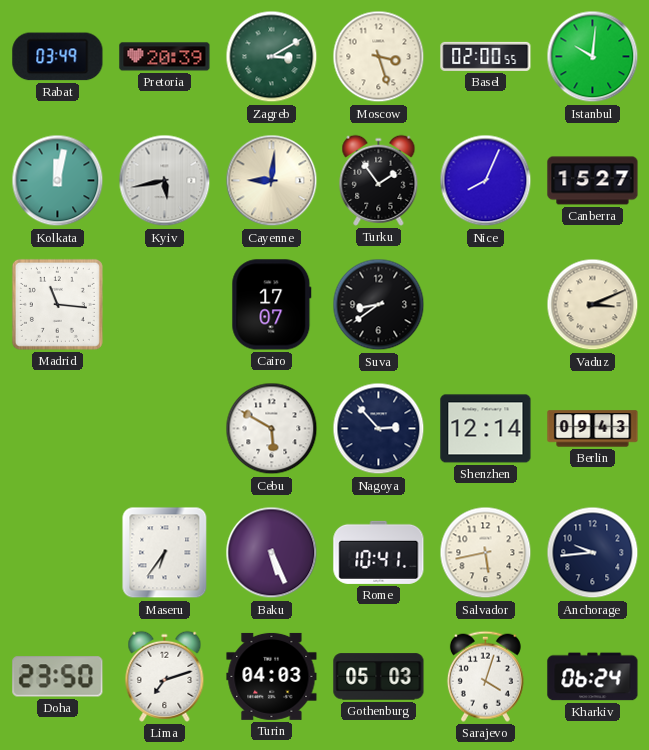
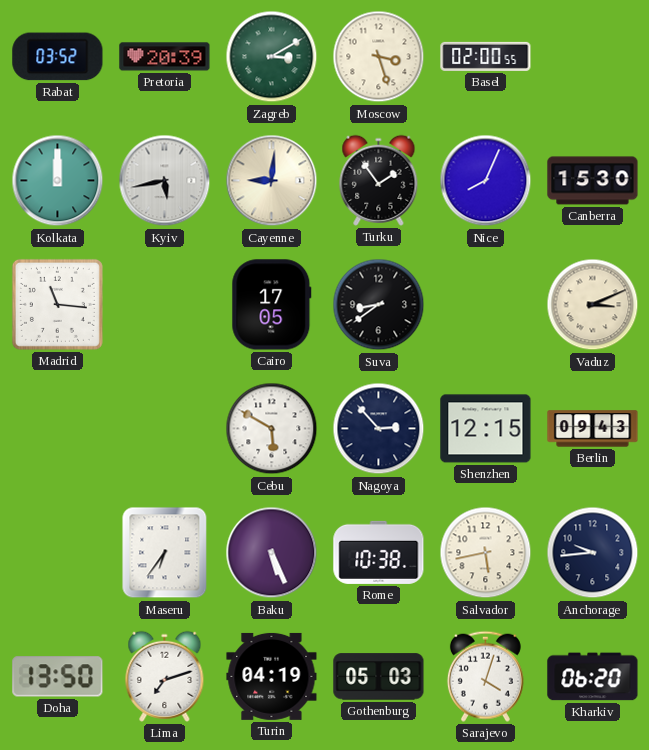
Rabat: 03:49 -> 03:52
Istanbul: 10:01 -> none
Kolkata: 12:02 -> 12:00
Canberra: 15:27 -> 15:30
Cairo: 17:07 -> 17:05
Shenzhen: 12:14 -> 12:15
Rome: 10:41 -> 10:38
Doha: 23:50 -> 13:50
Turin: 04:03 -> 04:19
Kharkiv: 06:24 -> 06:20
